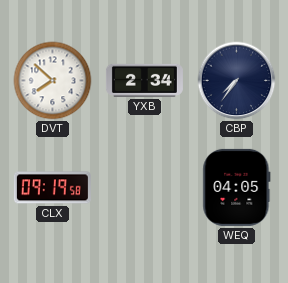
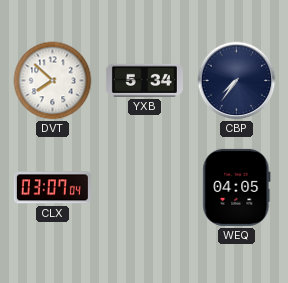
YXB: 2:34 -> 5:34
CLX: 09:19 -> 03:07
